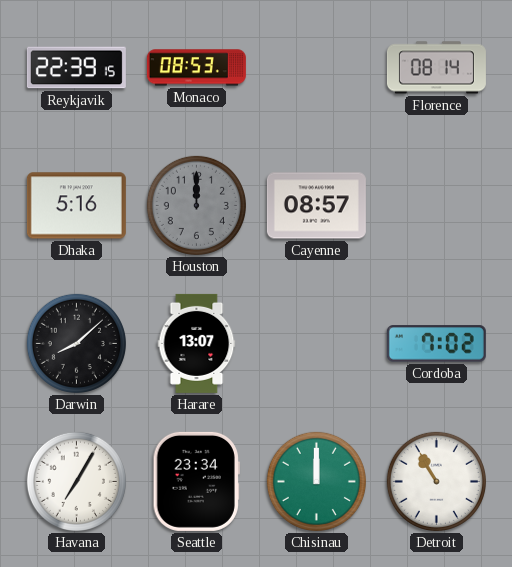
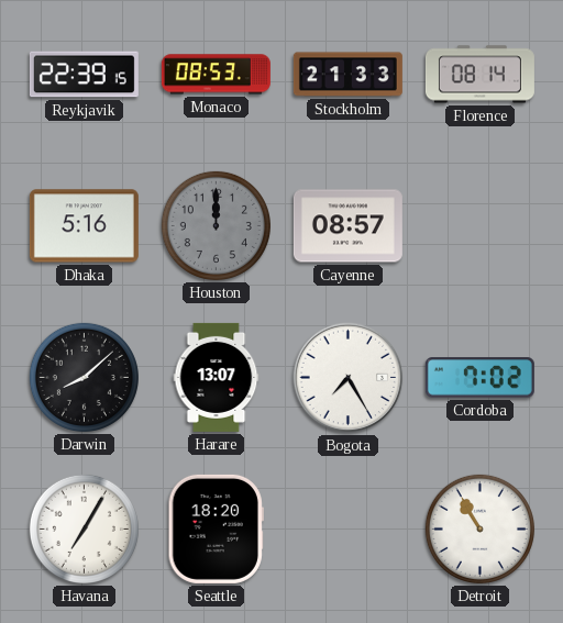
Stockholm: none -> 21:33
Bogota: none -> 7:25
Seattle: 23:34 -> 18:20
Chisinau: 12:00 -> none
